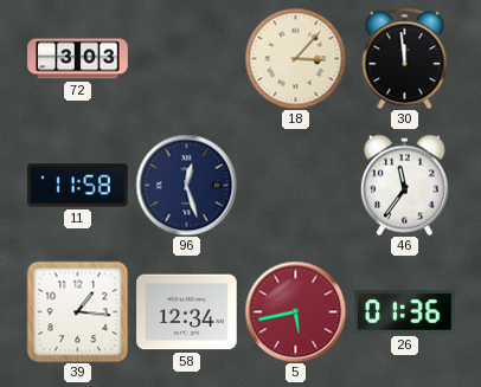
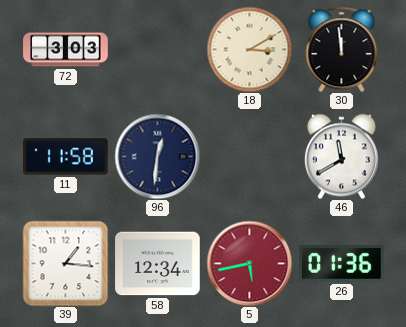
18: 3:07 -> 3:10
96: 12:27 -> 12:31
46: 11:36 -> 11:40
